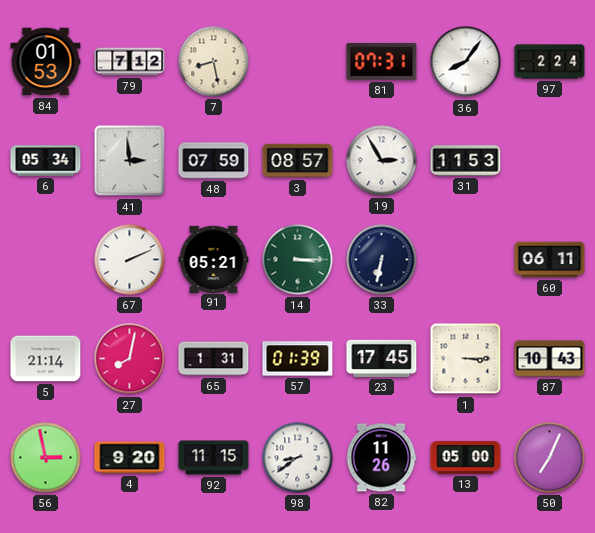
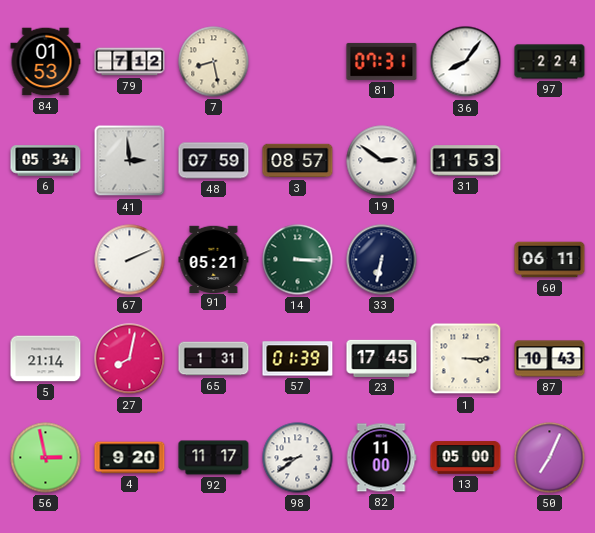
19: 2:55 -> 2:51
92: 11:15 -> 11:17
82: 11:26 -> 11:00
